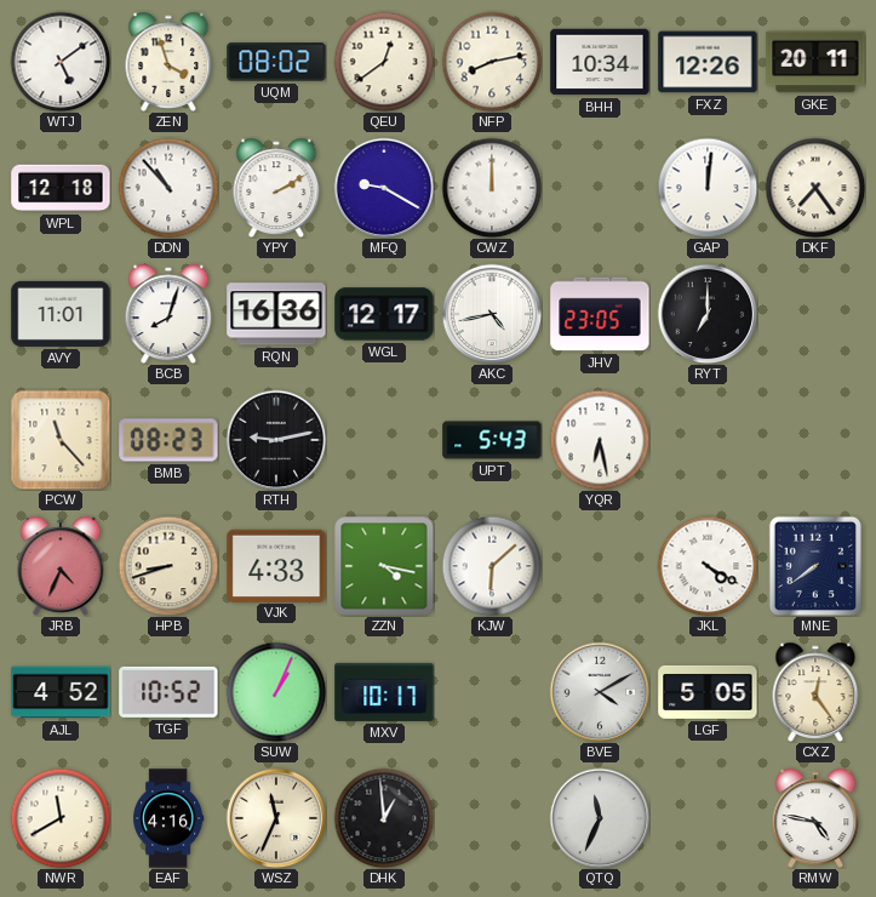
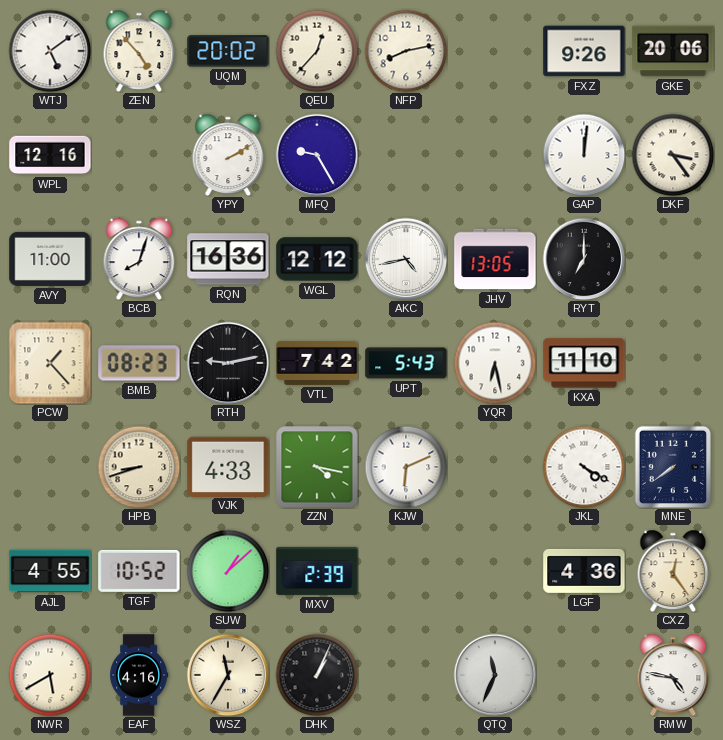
ZEN: 3:57 -> 4:53
UQM: 08:02 -> 20:02
QEU: 12:39 -> 12:37
BHH: 10:34 -> none
FXZ: 12:26 -> 9:26
GKE: 20:11 -> 20:06
WPL: 12:18 -> 12:16
DDN: 10:53 -> none
MFQ: 9:20 -> 9:25
CWZ: 12:00 -> none
DKF: 7:24 -> 3:24
AVY: 11:01 -> 11:00
WGL: 12:17 -> 12:12
JHV: 23:05 -> 13:05
PCW: 11:23 -> 1:23
VTL: none -> 7:42
KXA: none -> 11:10
JRB: 4:34 -> none
KJW: 6:08 -> 6:11
AJL: 4:52 -> 4:55
SUW: 1:04 -> 1:08
MXV: 10:17 -> 2:39
BVE: 4:10 -> none
LGF: 5:05 -> 4:36
NWR: 11:40 -> 5:40
WSZ: 11:34 -> 11:35
DHK: 12:59 -> 1:04
